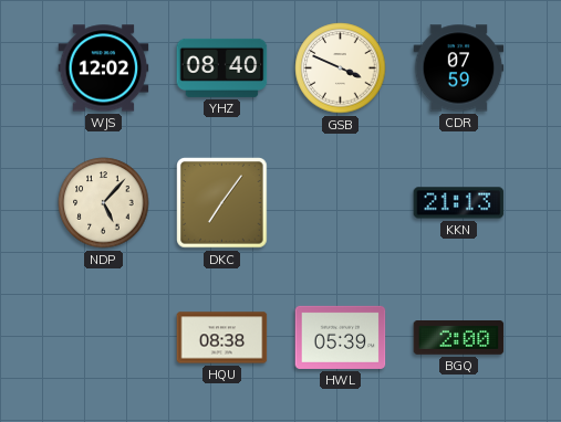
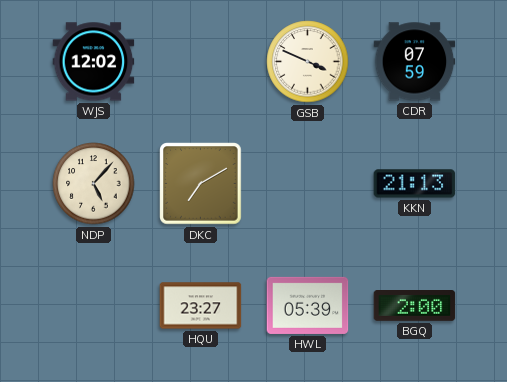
YHZ: 08:40 -> none
DKC: 7:06 -> 7:10
HQU: 08:38 -> 23:27
